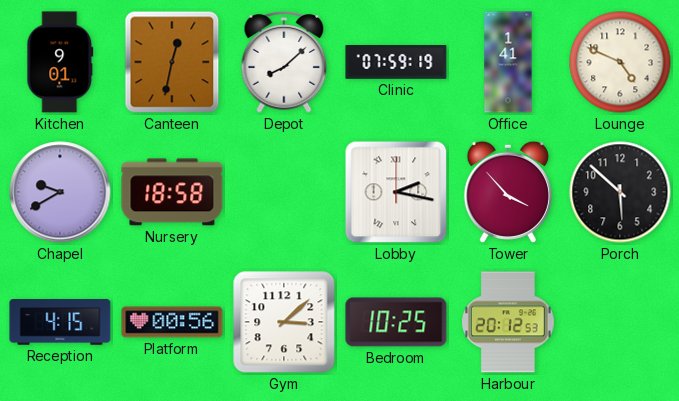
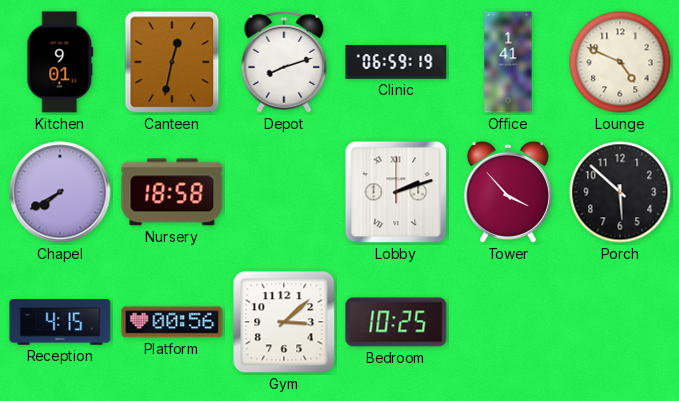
Depot: 8:08 -> 8:12
Clinic: 07:59 -> 06:59
Chapel: 9:40 -> 7:40
Lobby: 2:17 -> 2:12
Harbour: 20:12 -> none
